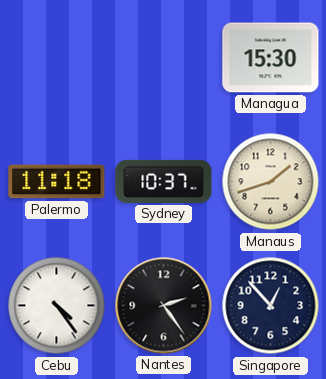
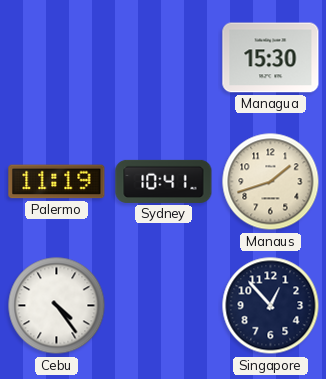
Palermo: 11:18 -> 11:19
Sydney: 10:37 -> 10:41
Nantes: 2:24 -> none
